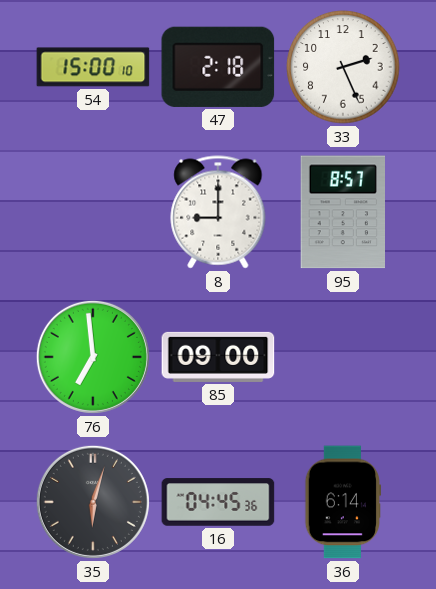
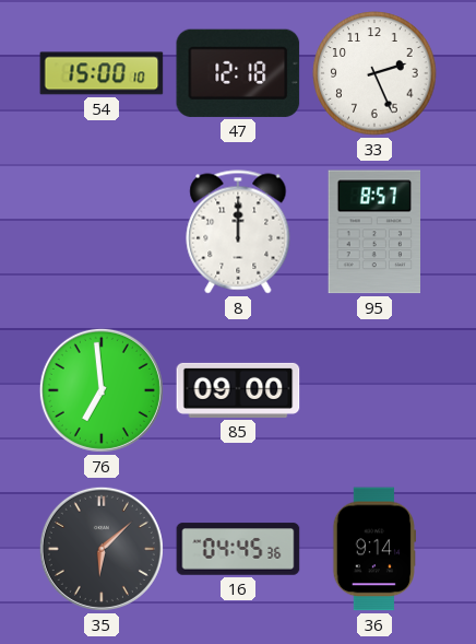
47: 2:18 -> 12:18
8: 9:00 -> 12:00
35: 6:03 -> 6:08
36: 6:14 -> 9:14
